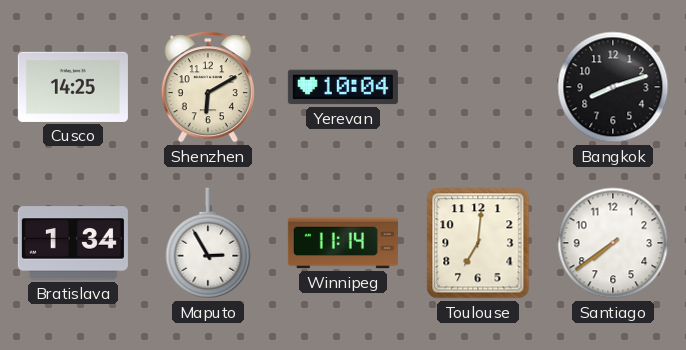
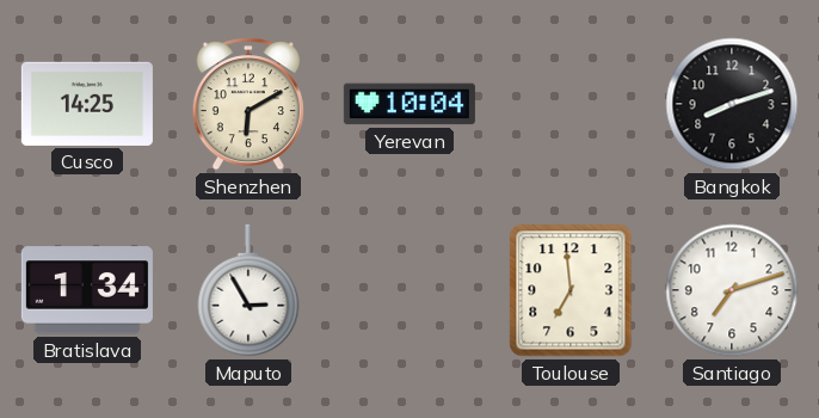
Winnipeg: 11:14 -> none
Toulouse: 7:01 -> 6:59
Santiago: 7:39 -> 7:12
